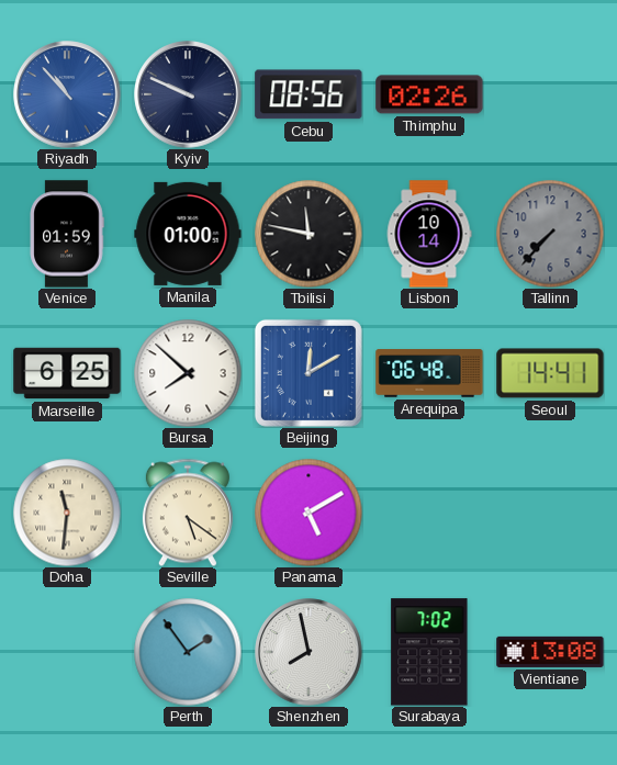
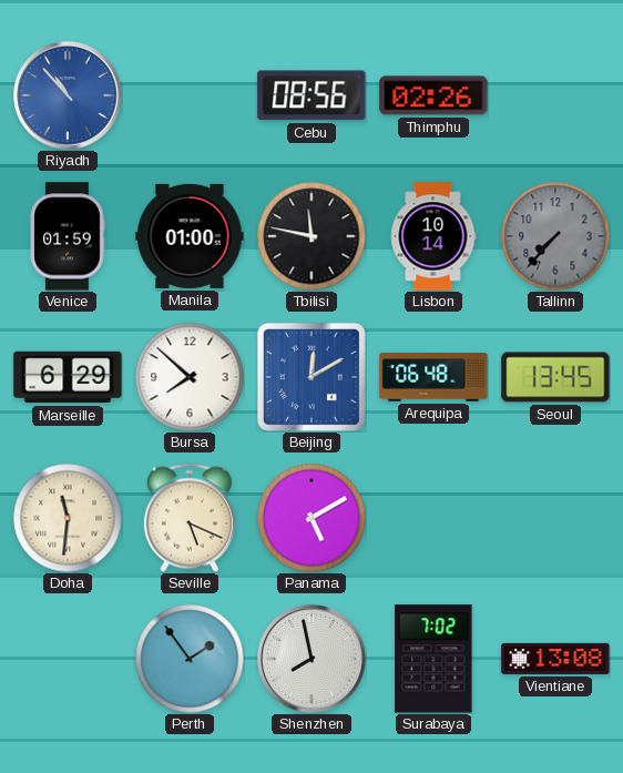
Kyiv: 9:49 -> none
Marseille: 6:25 -> 6:29
Seoul: 14:41 -> 13:45
Seville: 5:21 -> 5:19
